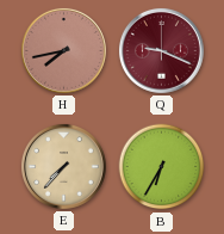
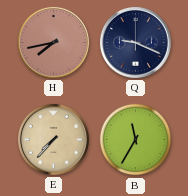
Q dial: burgundy -> navy
B: 6:35 -> 11:35
